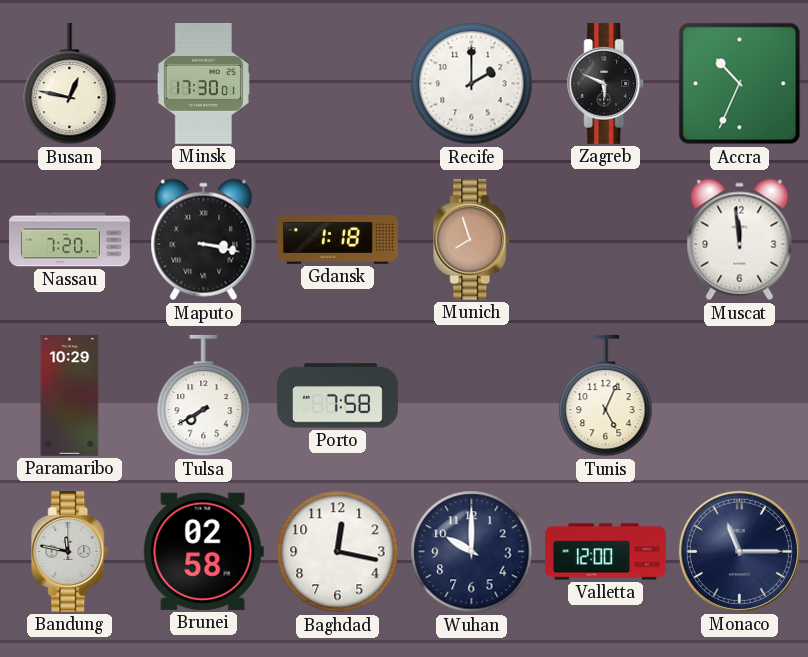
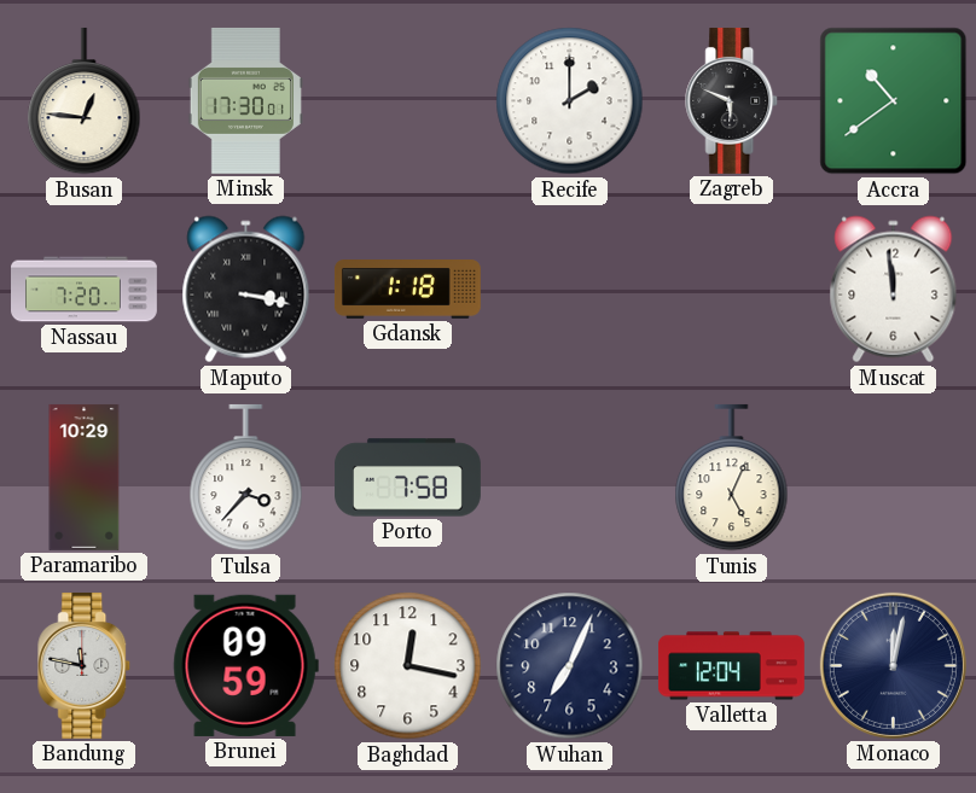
Busan: 12:47 -> 12:46
Accra: 10:34 -> 10:39
Munich: 7:57 -> none
Tulsa: 7:40 -> 3:37
Brunei: 02:58 -> 09:59
Wuhan: 10:00 -> 7:04
Valletta: 12:00 -> 12:04
Monaco: 11:15 -> 12:02
